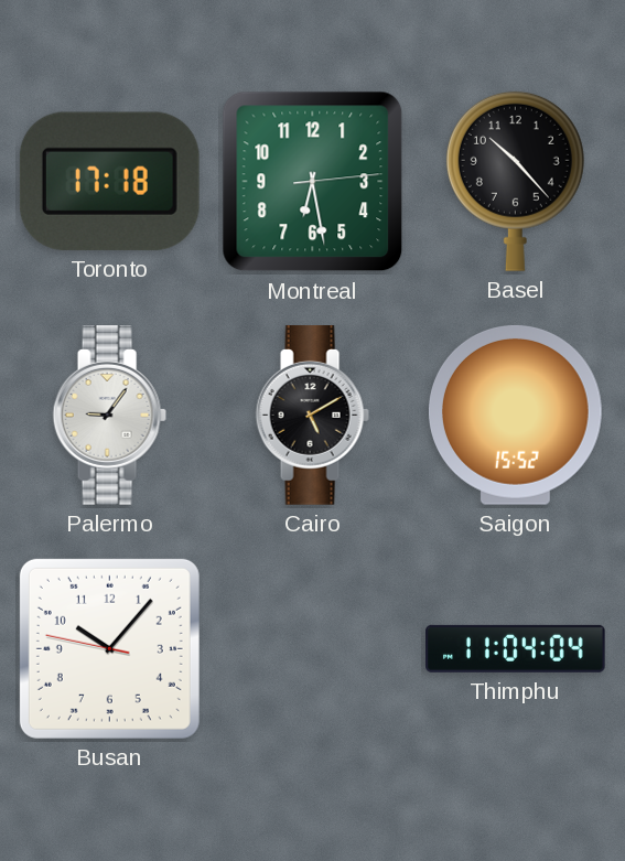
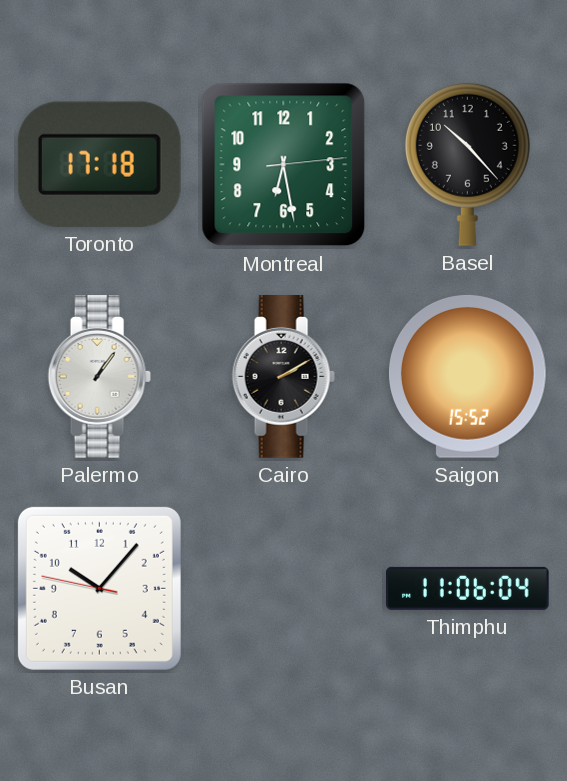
Palermo: 9:06 -> 1:06
Cairo: 5:10 -> 2:10
Thimphu: 11:04 -> 11:06
